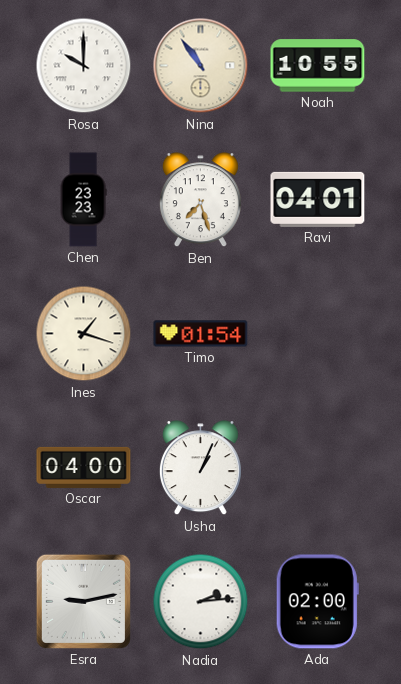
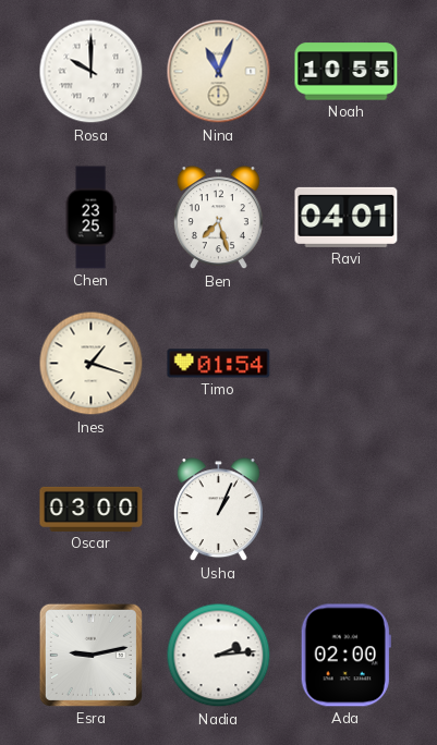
Nina: 10:54 -> 11:04
Chen: 23:23 -> 23:25
Oscar: 04:00 -> 03:00
